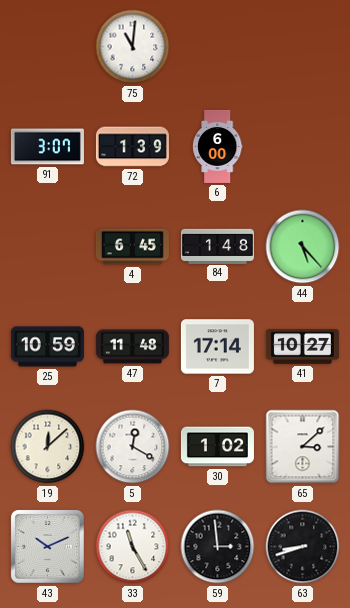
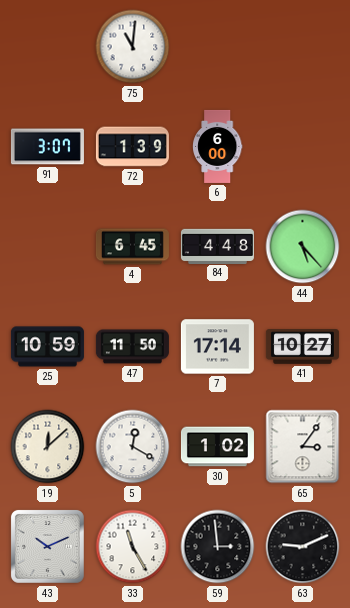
84: 1:48 -> 4:48
47: 11:48 -> 11:50
65: 3:08 -> 3:06
63: 8:42 -> 9:11
